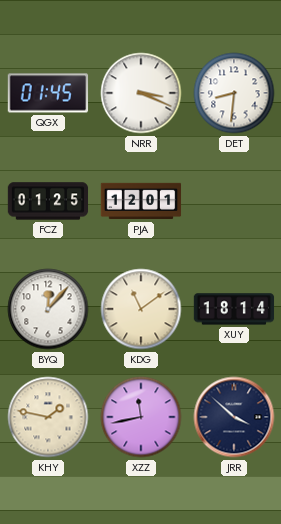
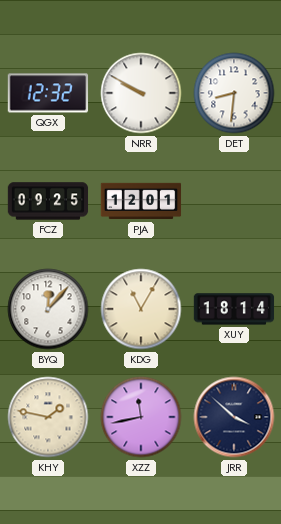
QGX: 01:45 -> 12:32
NRR: 3:19 -> 9:50
FCZ: 01:25 -> 09:25
KDG: 11:09 -> 11:05
